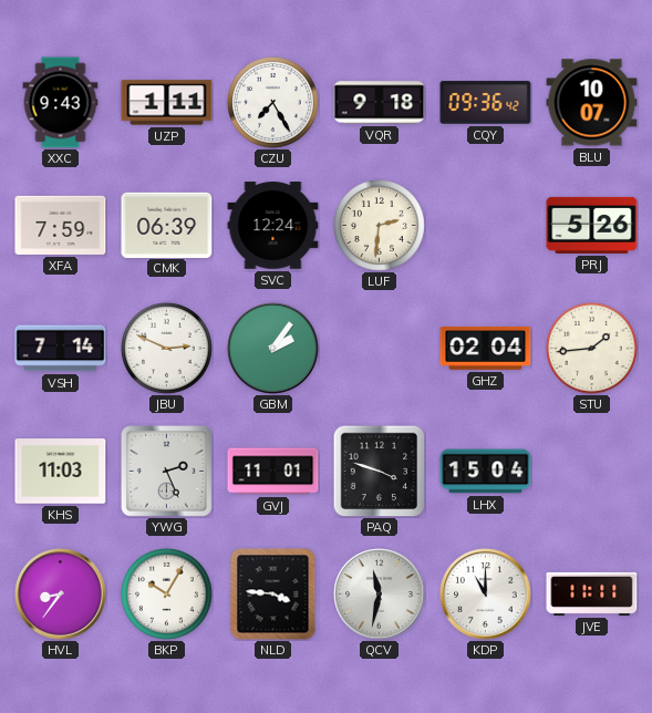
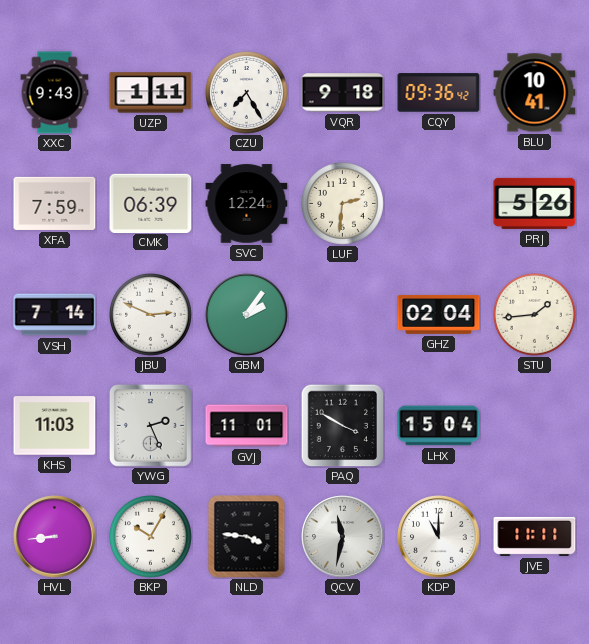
BLU: 10:07 -> 10:41
PAQ: 3:48 -> 3:50
HVL: 8:36 -> 8:44
